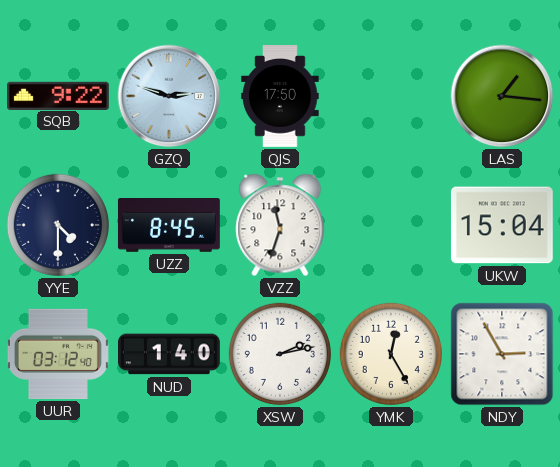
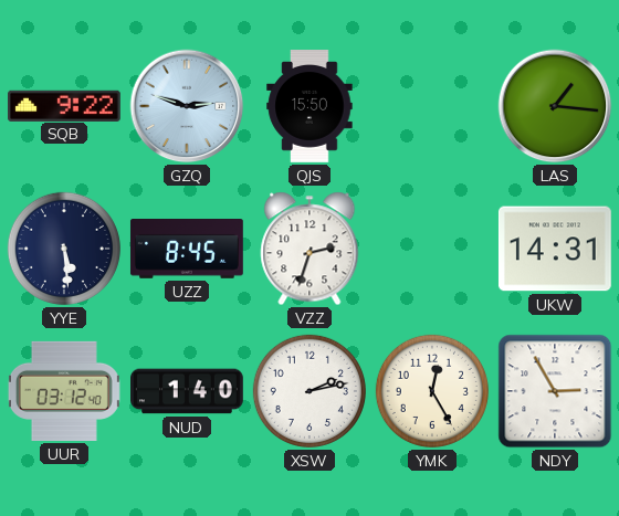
QJS: 17:50 -> 15:50
YYE: 4:30 -> 5:29
VZZ: 11:33 -> 2:33
UKW: 15:04 -> 14:31
